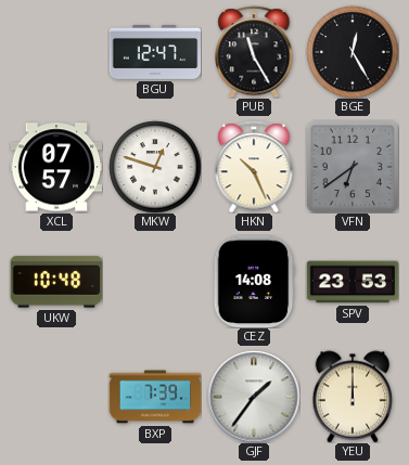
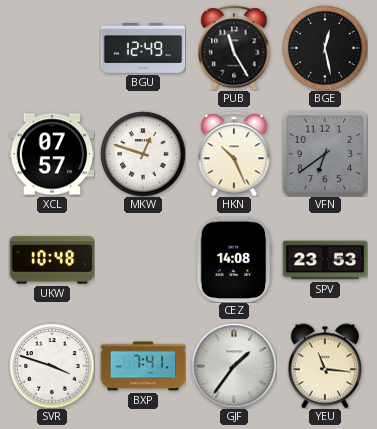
BGU: 12:47 -> 12:49
BGE: 12:25 -> 12:28
SVR: none -> 3:48
BXP: 7:39 -> 7:41
YEU: 12:00 -> 11:16
